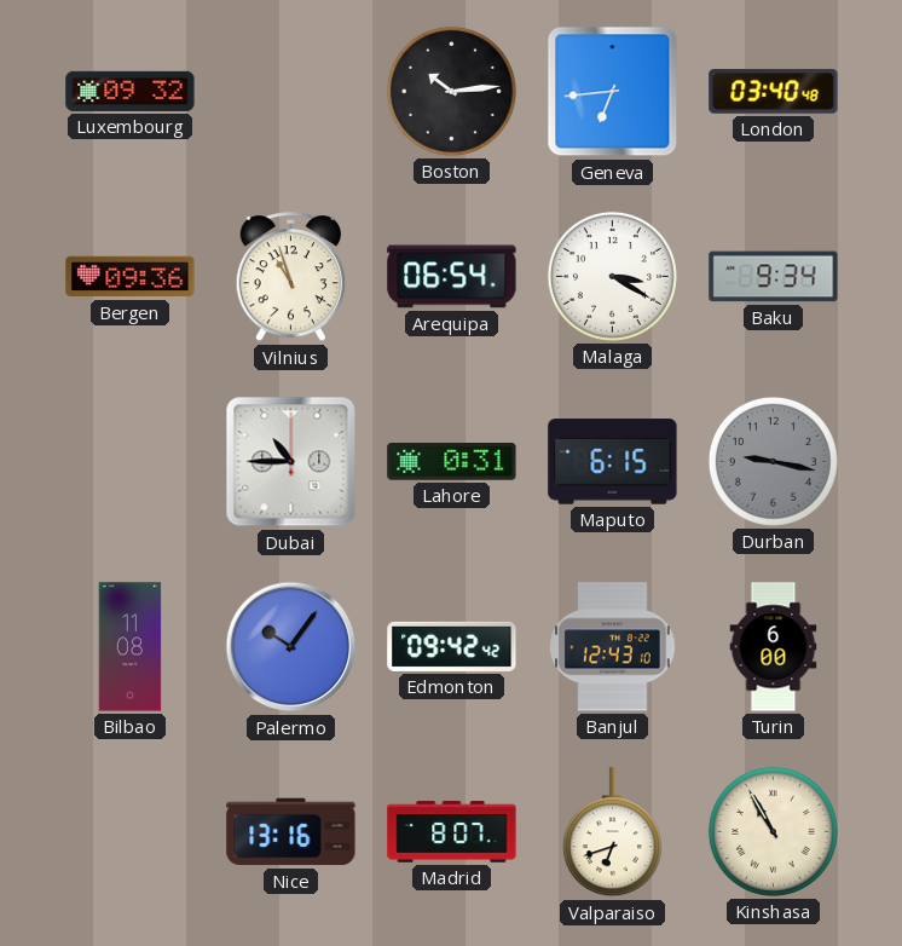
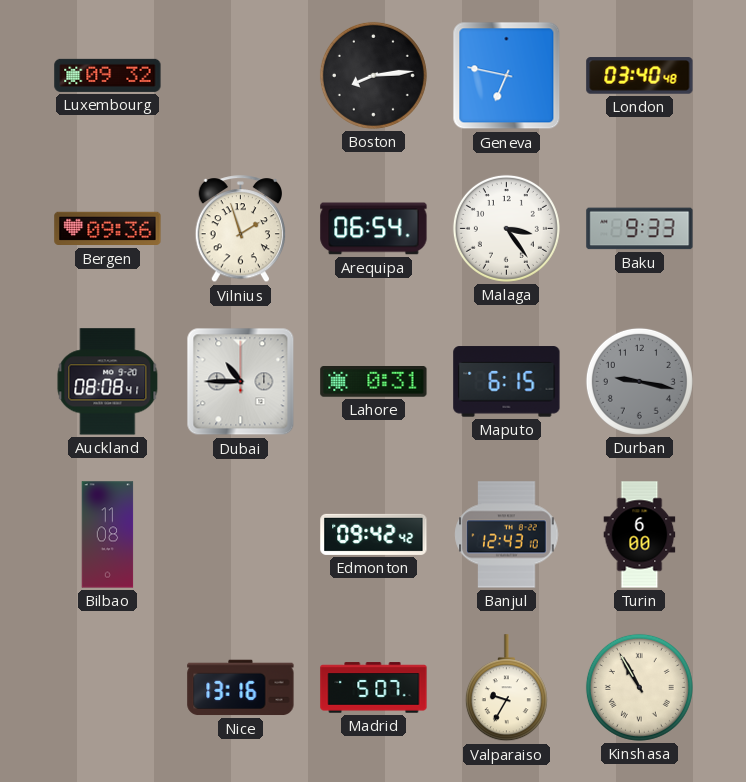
Boston: 10:14 -> 8:14
Geneva: 6:44 -> 6:47
Vilnius: 10:57 -> 1:57
Malaga: 3:20 -> 3:24
Baku: 9:34 -> 9:33
Auckland: none -> 08:08
Palermo: 10:06 -> none
Madrid: 8:07 -> 5:07
Valparaiso: 6:42 -> 9:35
